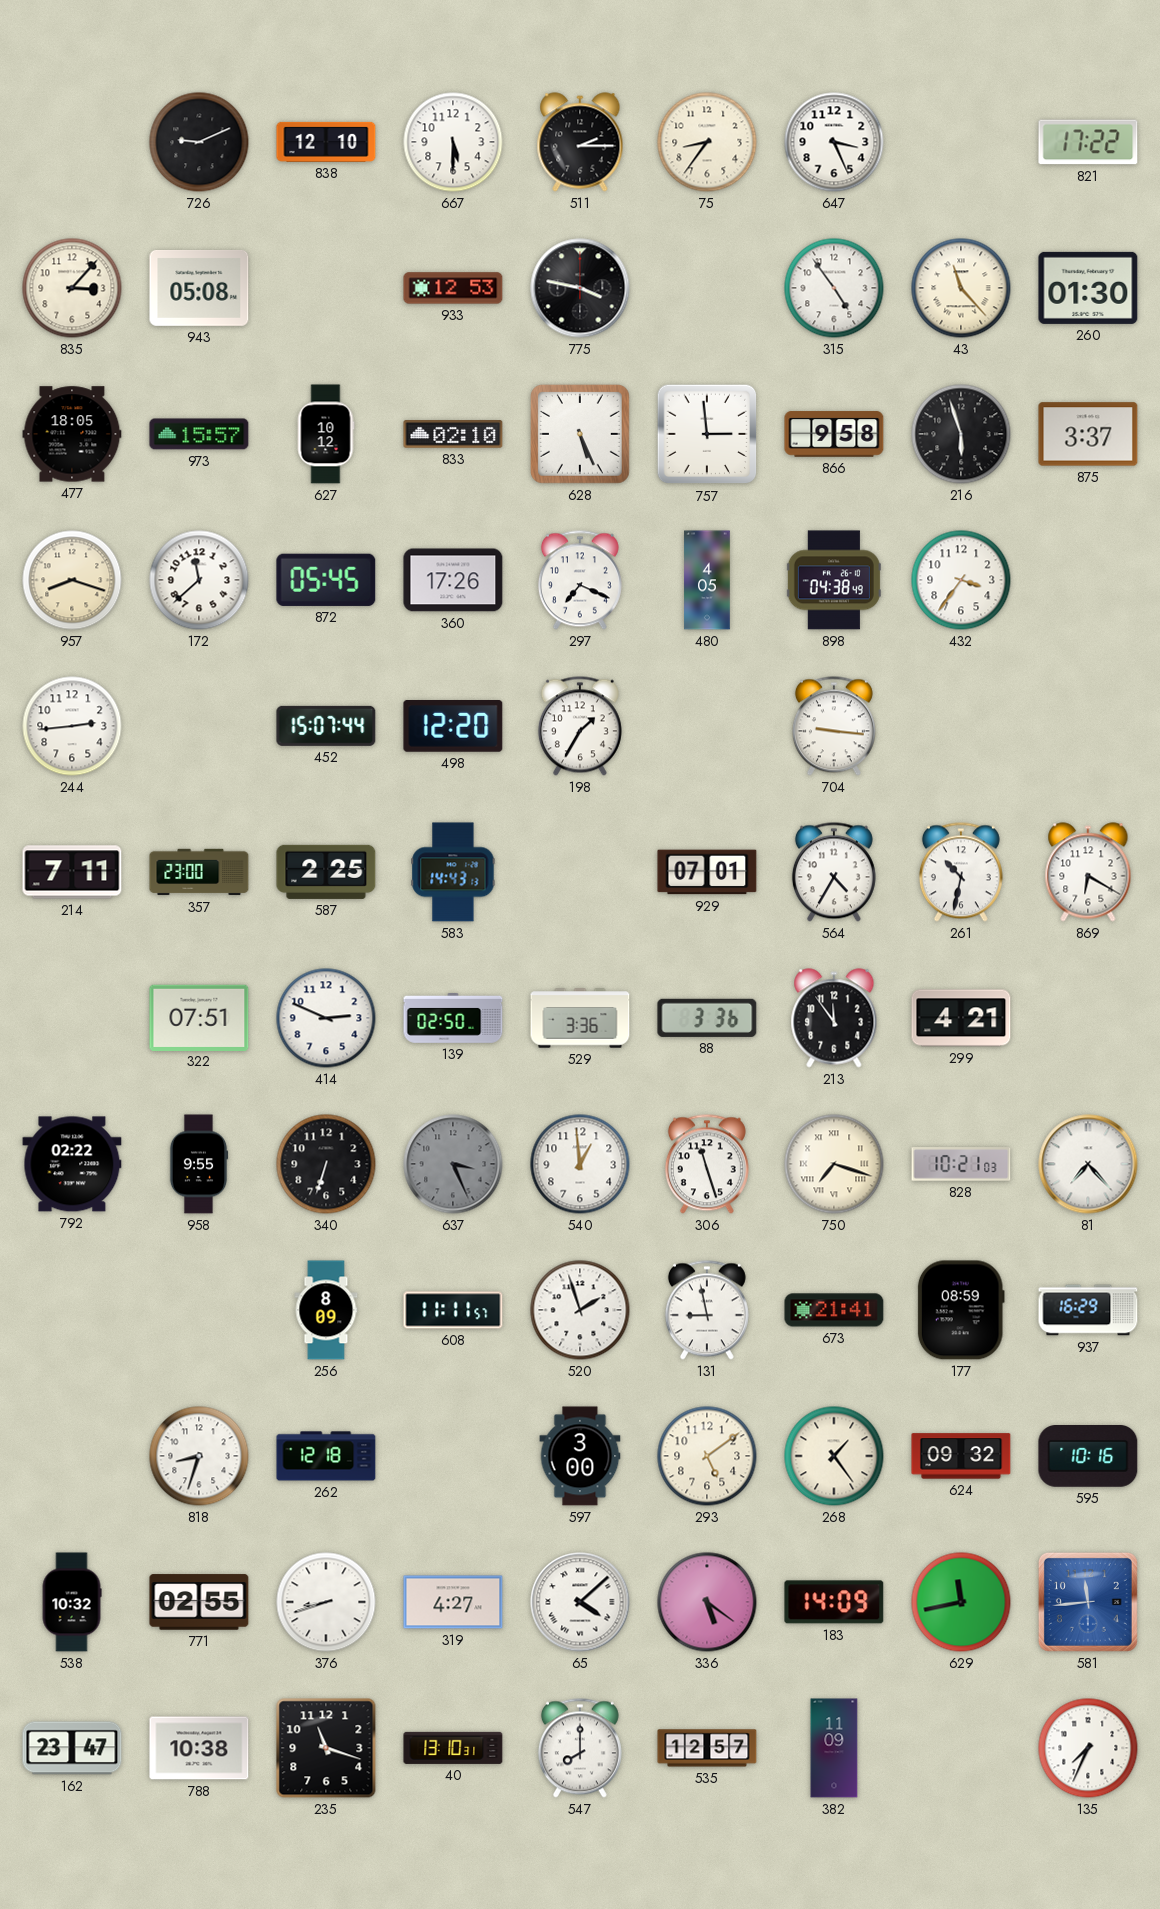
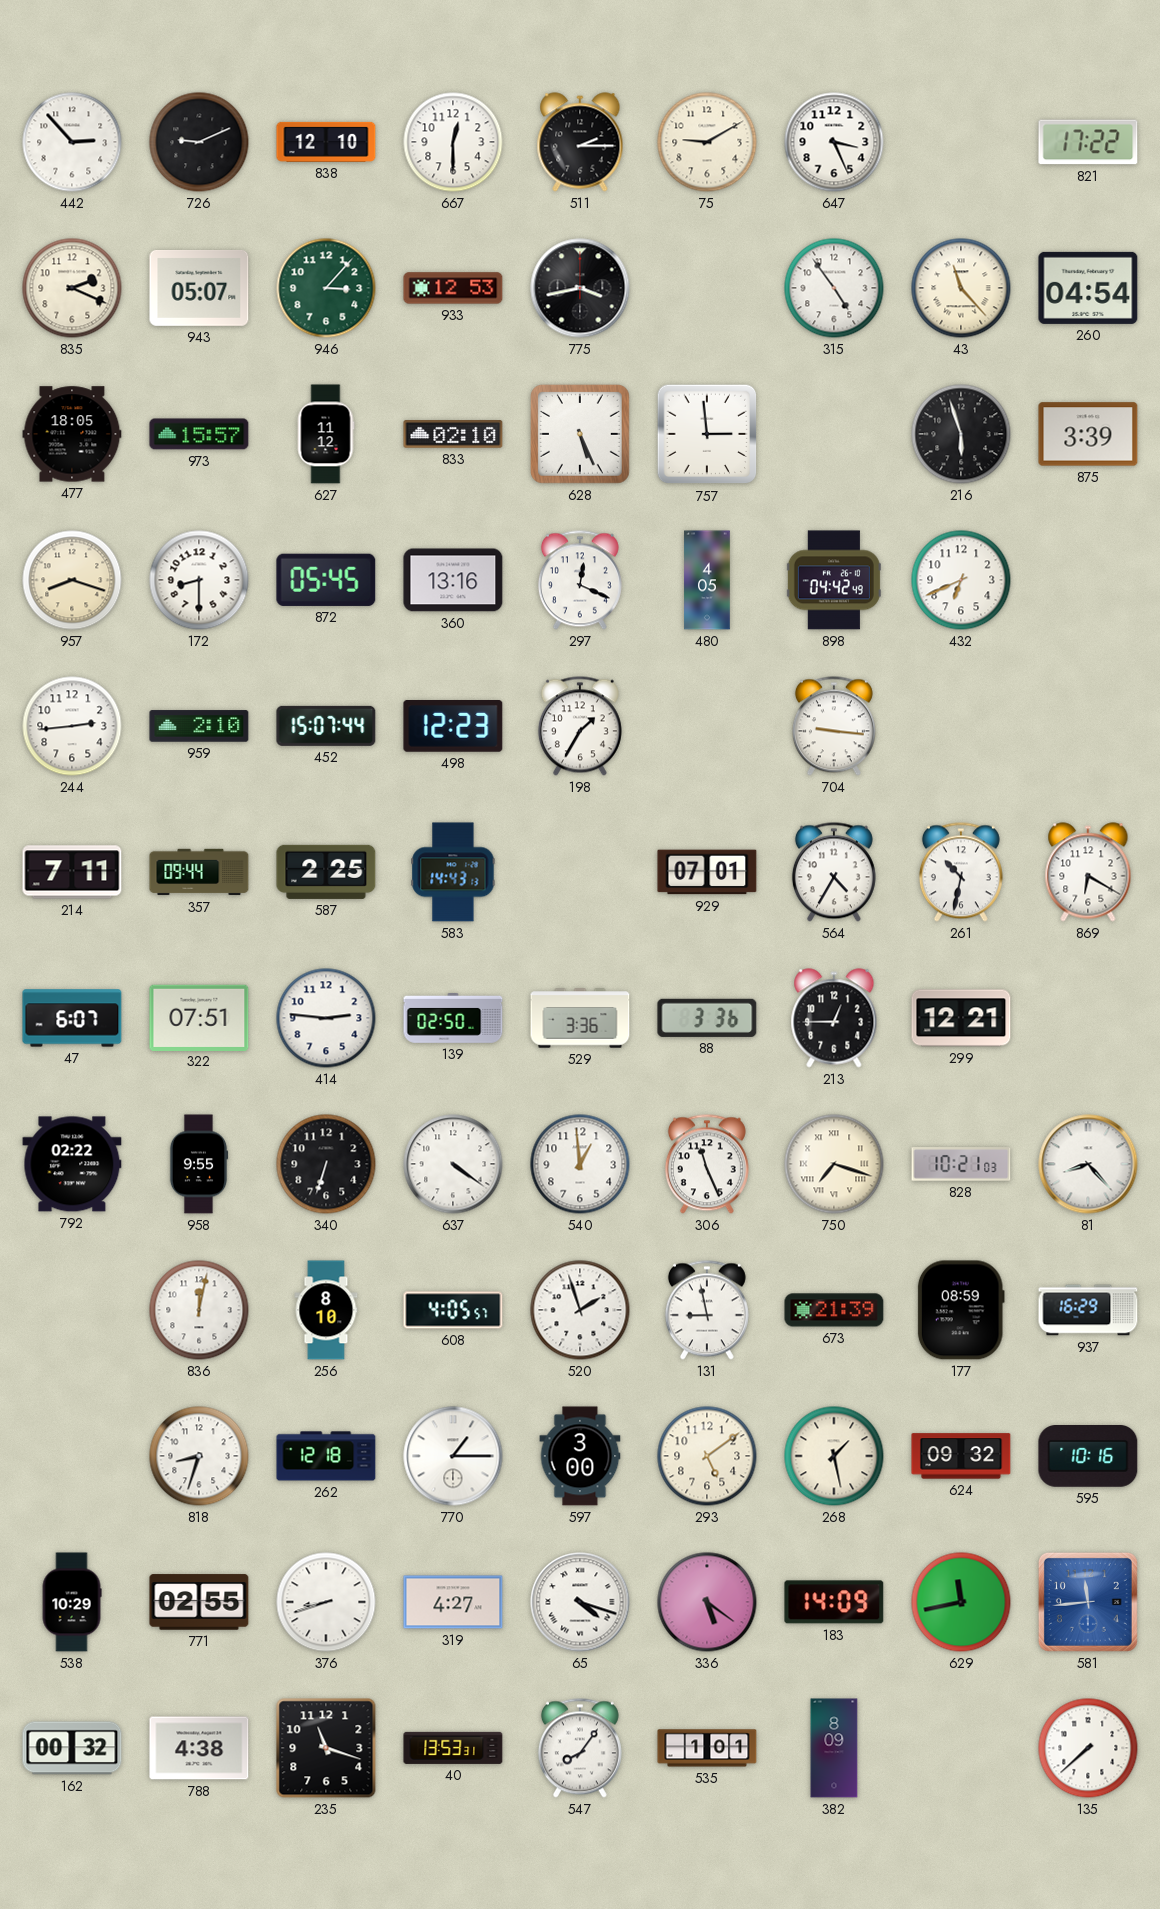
442: none -> 2:53
667: 5:30 -> 12:30
75: 8:36 -> 9:10
835: 3:07 -> 2:19
943: 05:08 -> 05:07
946: none -> 3:07
775: 3:47 -> 3:43
260: 01:30 -> 04:54
627: 10:12 -> 11:12
866: 9:58 -> none
875: 3:37 -> 3:39
172: 11:38 -> 8:30
360: 17:26 -> 13:16
297: 7:19 -> 12:19
898: 04:38 -> 04:42
432: 3:36 -> 6:41
959: none -> 2:10
498: 12:20 -> 12:23
357: 23:00 -> 09:44
47: none -> 6:07
414: 2:49 -> 2:46
213: 11:54 -> 12:45
299: 4:21 -> 12:21
637: 3:26 -> 4:21
637 dial: grey -> white
306: 11:27 -> 11:26
81: 7:23 -> 8:23
836: none -> 12:02
256: 8:09 -> 8:10
608: 11:11 -> 4:05
673: 21:41 -> 21:39
770: none -> 1:15
268: 1:24 -> 1:28
538: 10:32 -> 10:29
65: 4:08 -> 4:18
162: 23:47 -> 00:32
788: 10:38 -> 4:38
40: 13:10 -> 13:53
547: 8:00 -> 8:06
535: 12:57 -> 1:01
382: 11:09 -> 8:09
135: 7:34 -> 7:38
